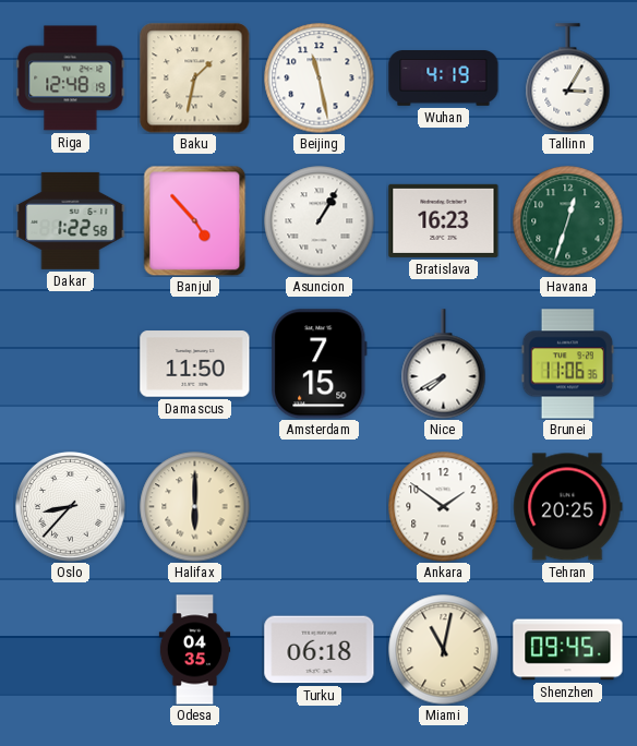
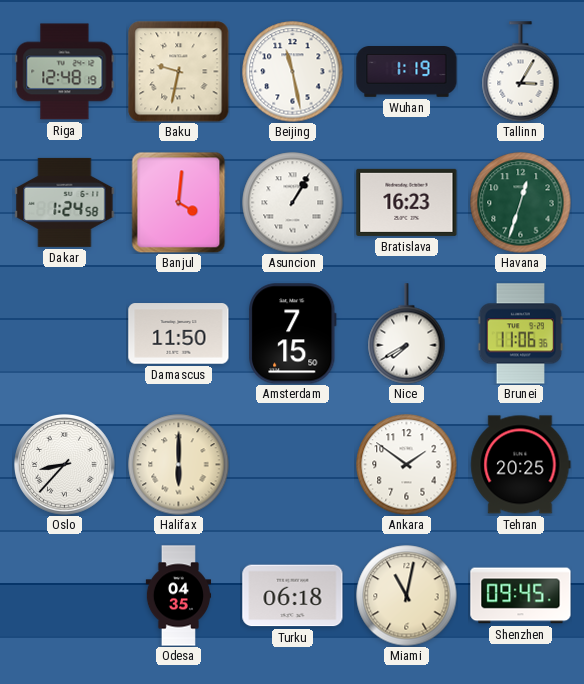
Baku: 1:32 -> 9:32
Wuhan: 4:19 -> 1:19
Dakar: 1:22 -> 1:24
Banjul: 4:53 -> 4:01
